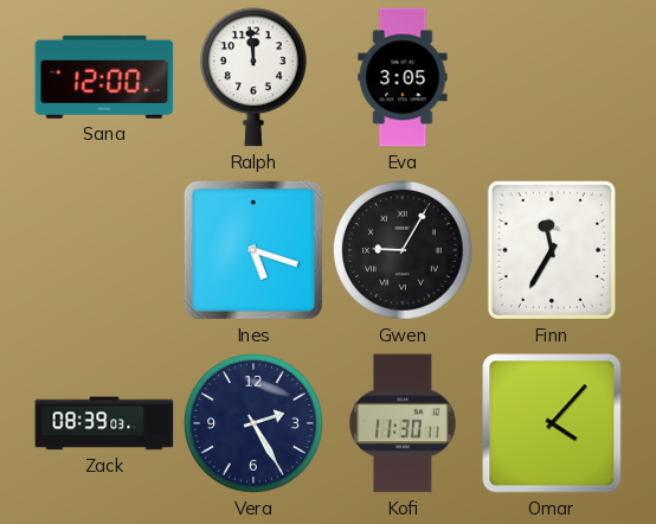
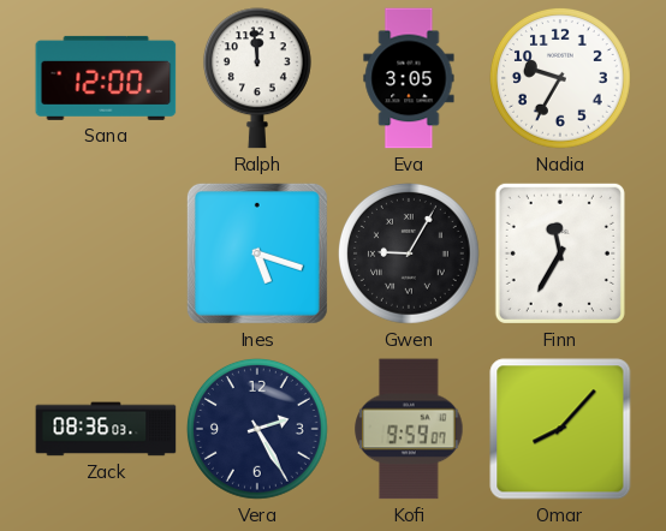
Nadia: none -> 9:35
Zack: 08:39 -> 08:36
Kofi: 11:30 -> 9:59
Omar: 4:07 -> 8:07
